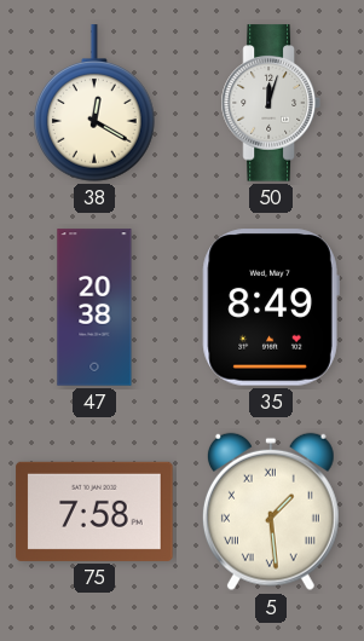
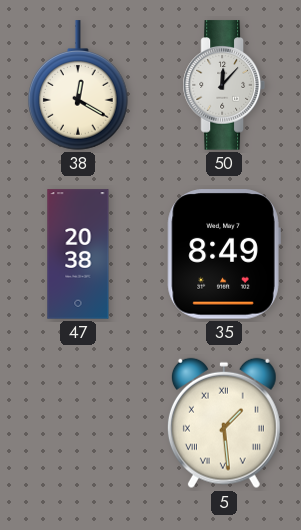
50: 12:03 -> 12:07
75: 7:58 -> none
